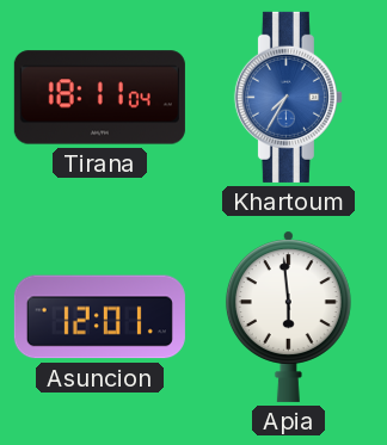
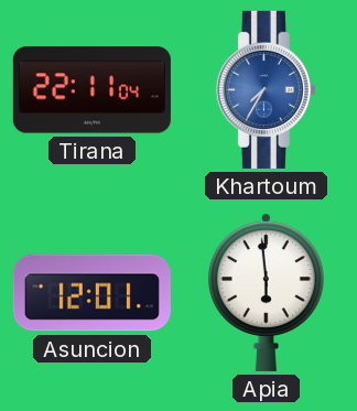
Tirana: 18:11 -> 22:11
